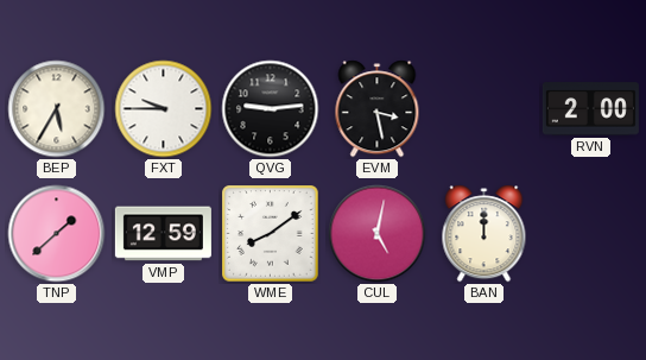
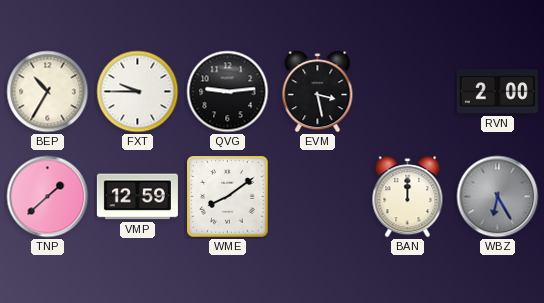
BEP: 5:35 -> 10:35
CUL: 5:02 -> none
WBZ: none -> 6:25
